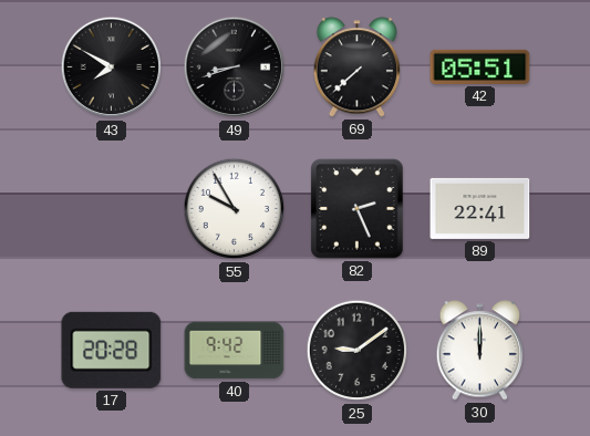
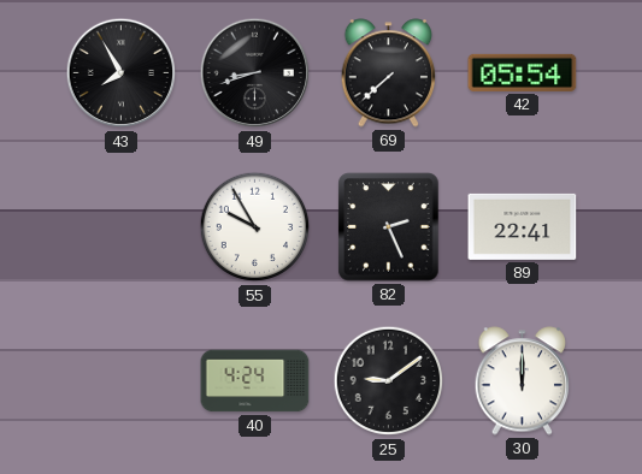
43: 7:50 -> 7:55
42: 05:51 -> 05:54
17: 20:28 -> none
40: 9:42 -> 4:24
